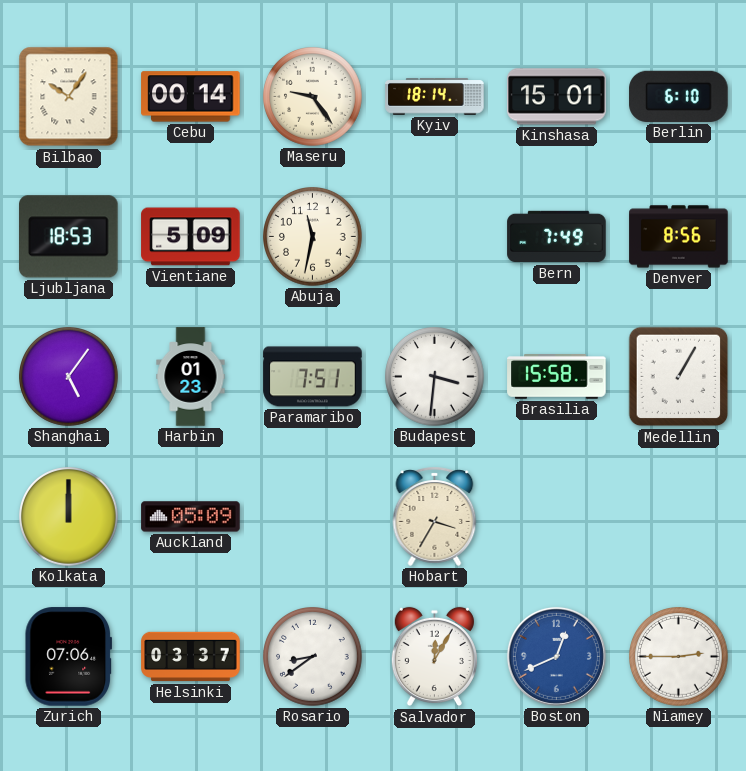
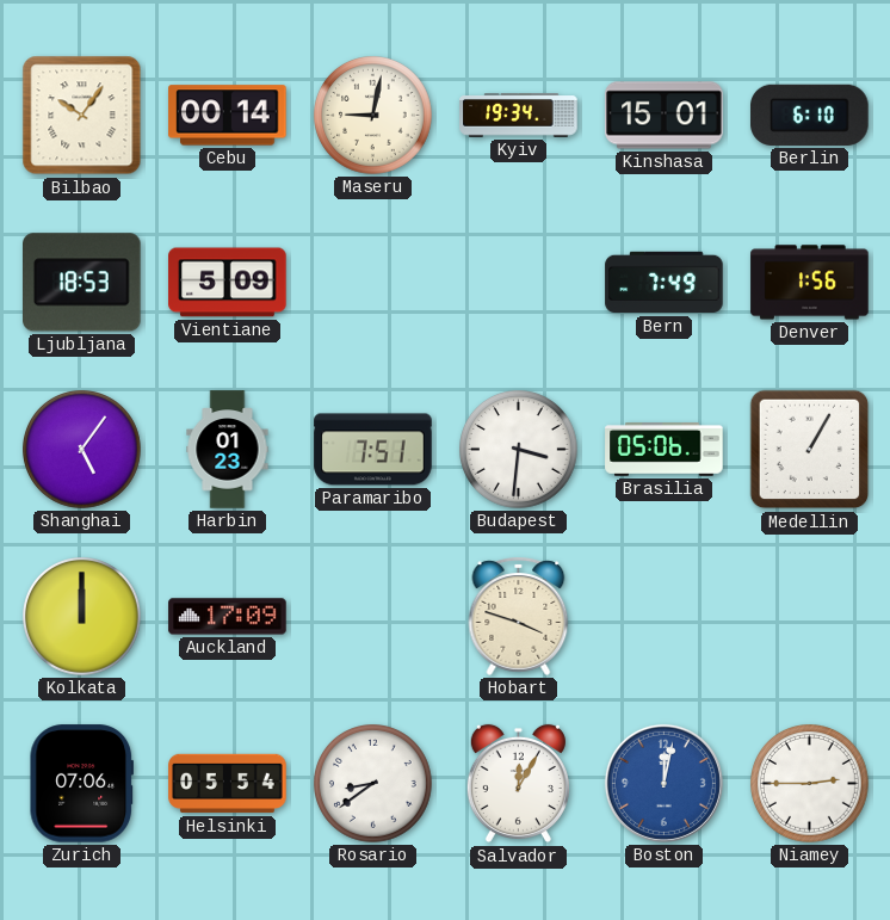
Maseru: 9:24 -> 9:02
Kyiv: 18:14 -> 19:34
Abuja: 11:32 -> none
Denver: 8:56 -> 1:56
Brasilia: 15:58 -> 05:06
Auckland: 05:09 -> 17:09
Hobart: 3:35 -> 3:48
Helsinki: 03:37 -> 05:54
Boston: 12:41 -> 12:02
